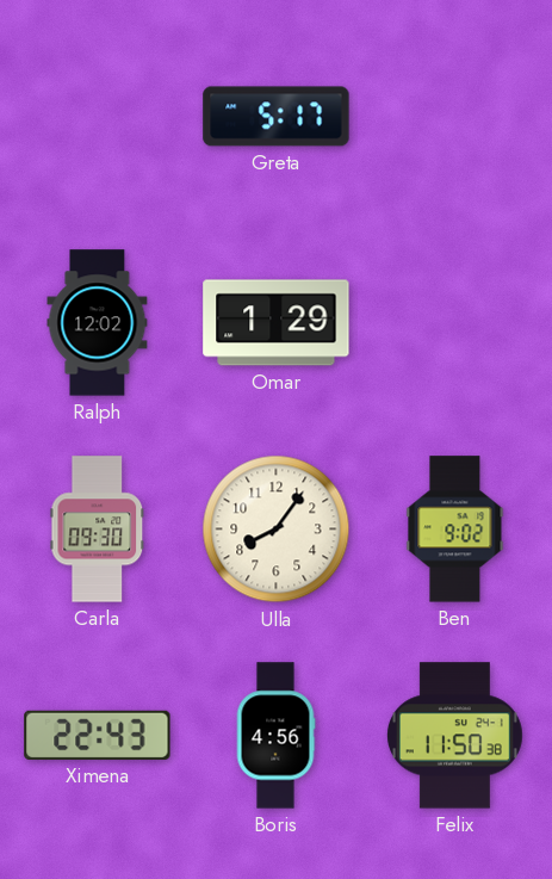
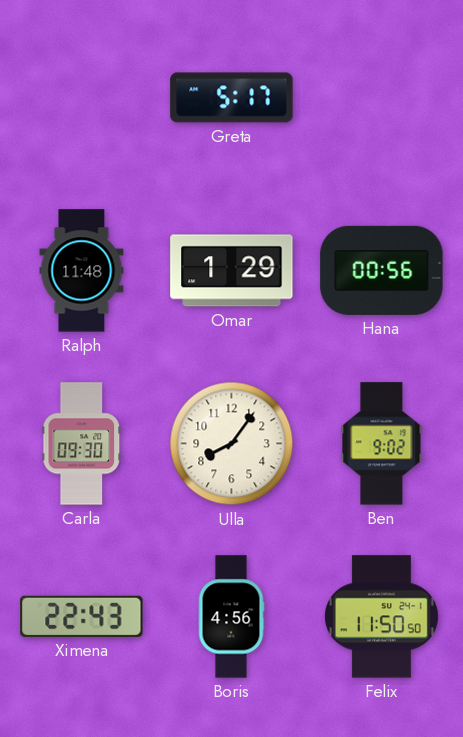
Ralph: 12:02 -> 11:48
Hana: none -> 00:56
Felix: 11:50:38 -> 11:50:50
